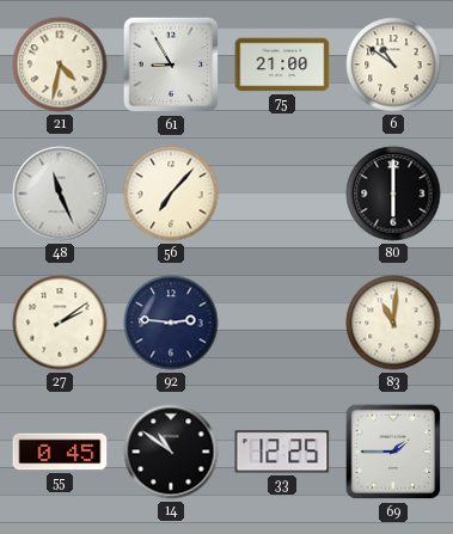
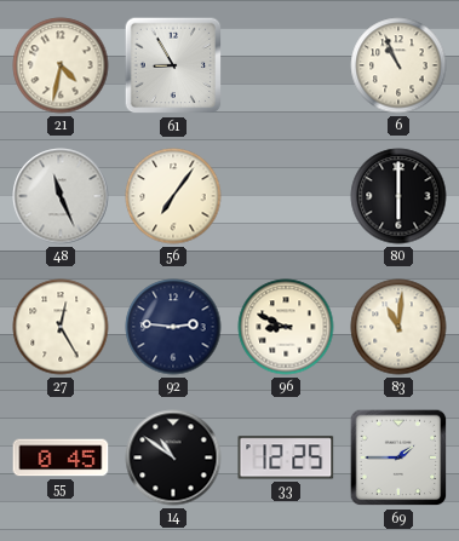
75: 21:00 -> none
6: 10:51 -> 10:56
56: 7:07 -> 7:06
27: 2:09 -> 12:25
96: none -> 8:49
